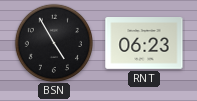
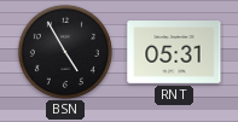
RNT: 06:23 -> 05:31
